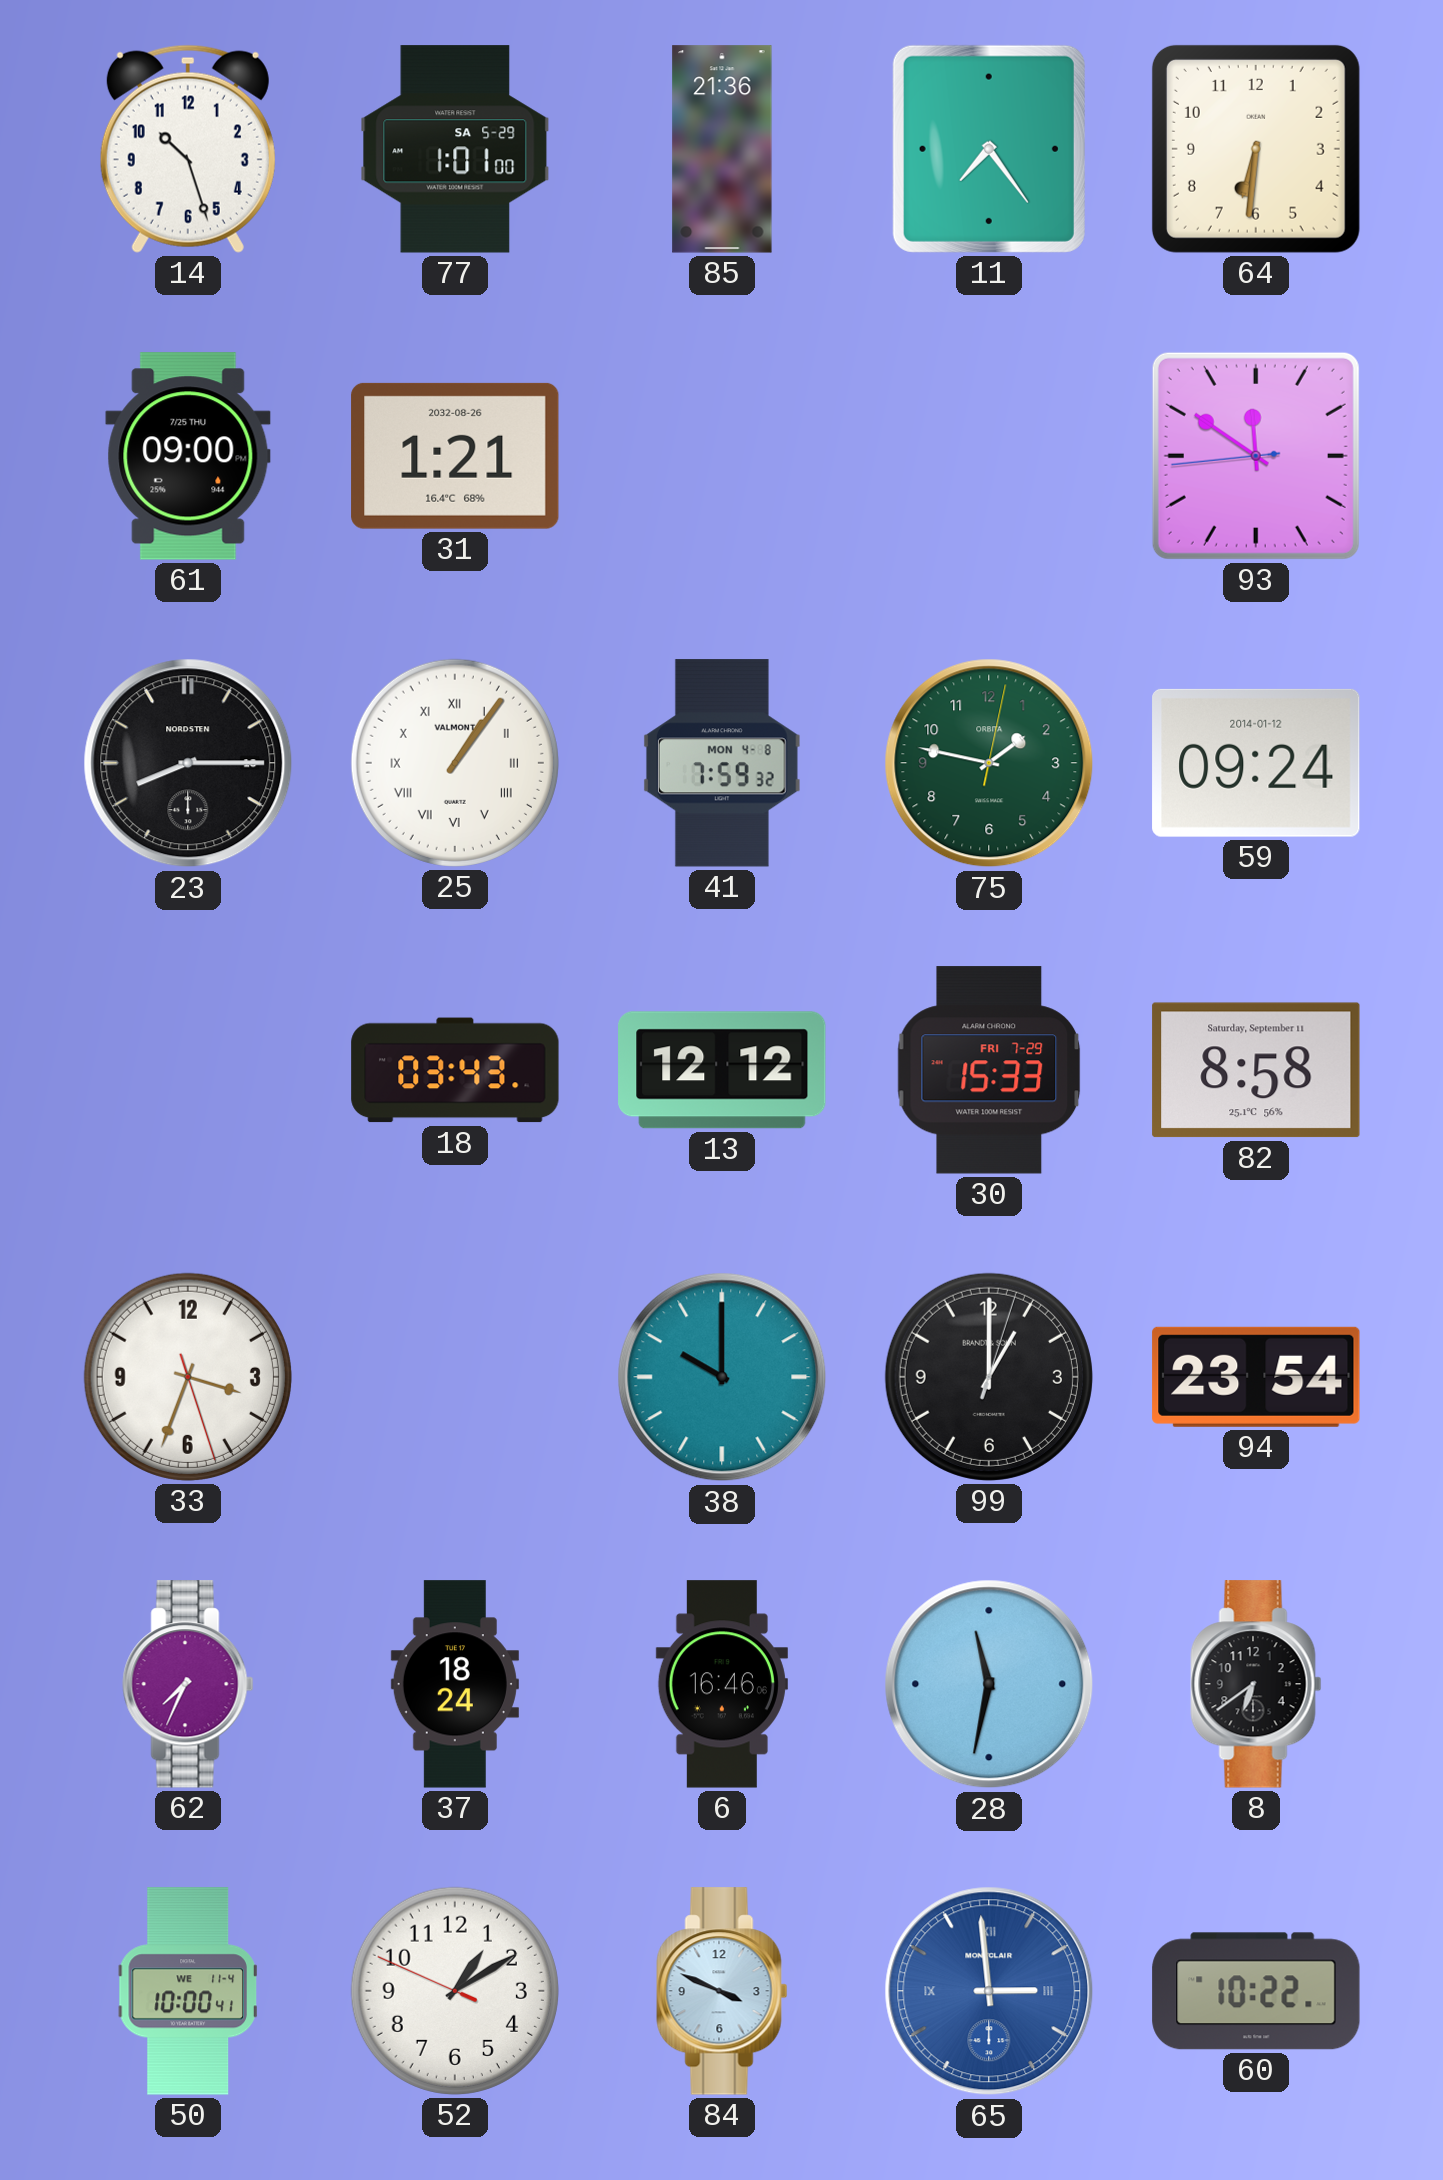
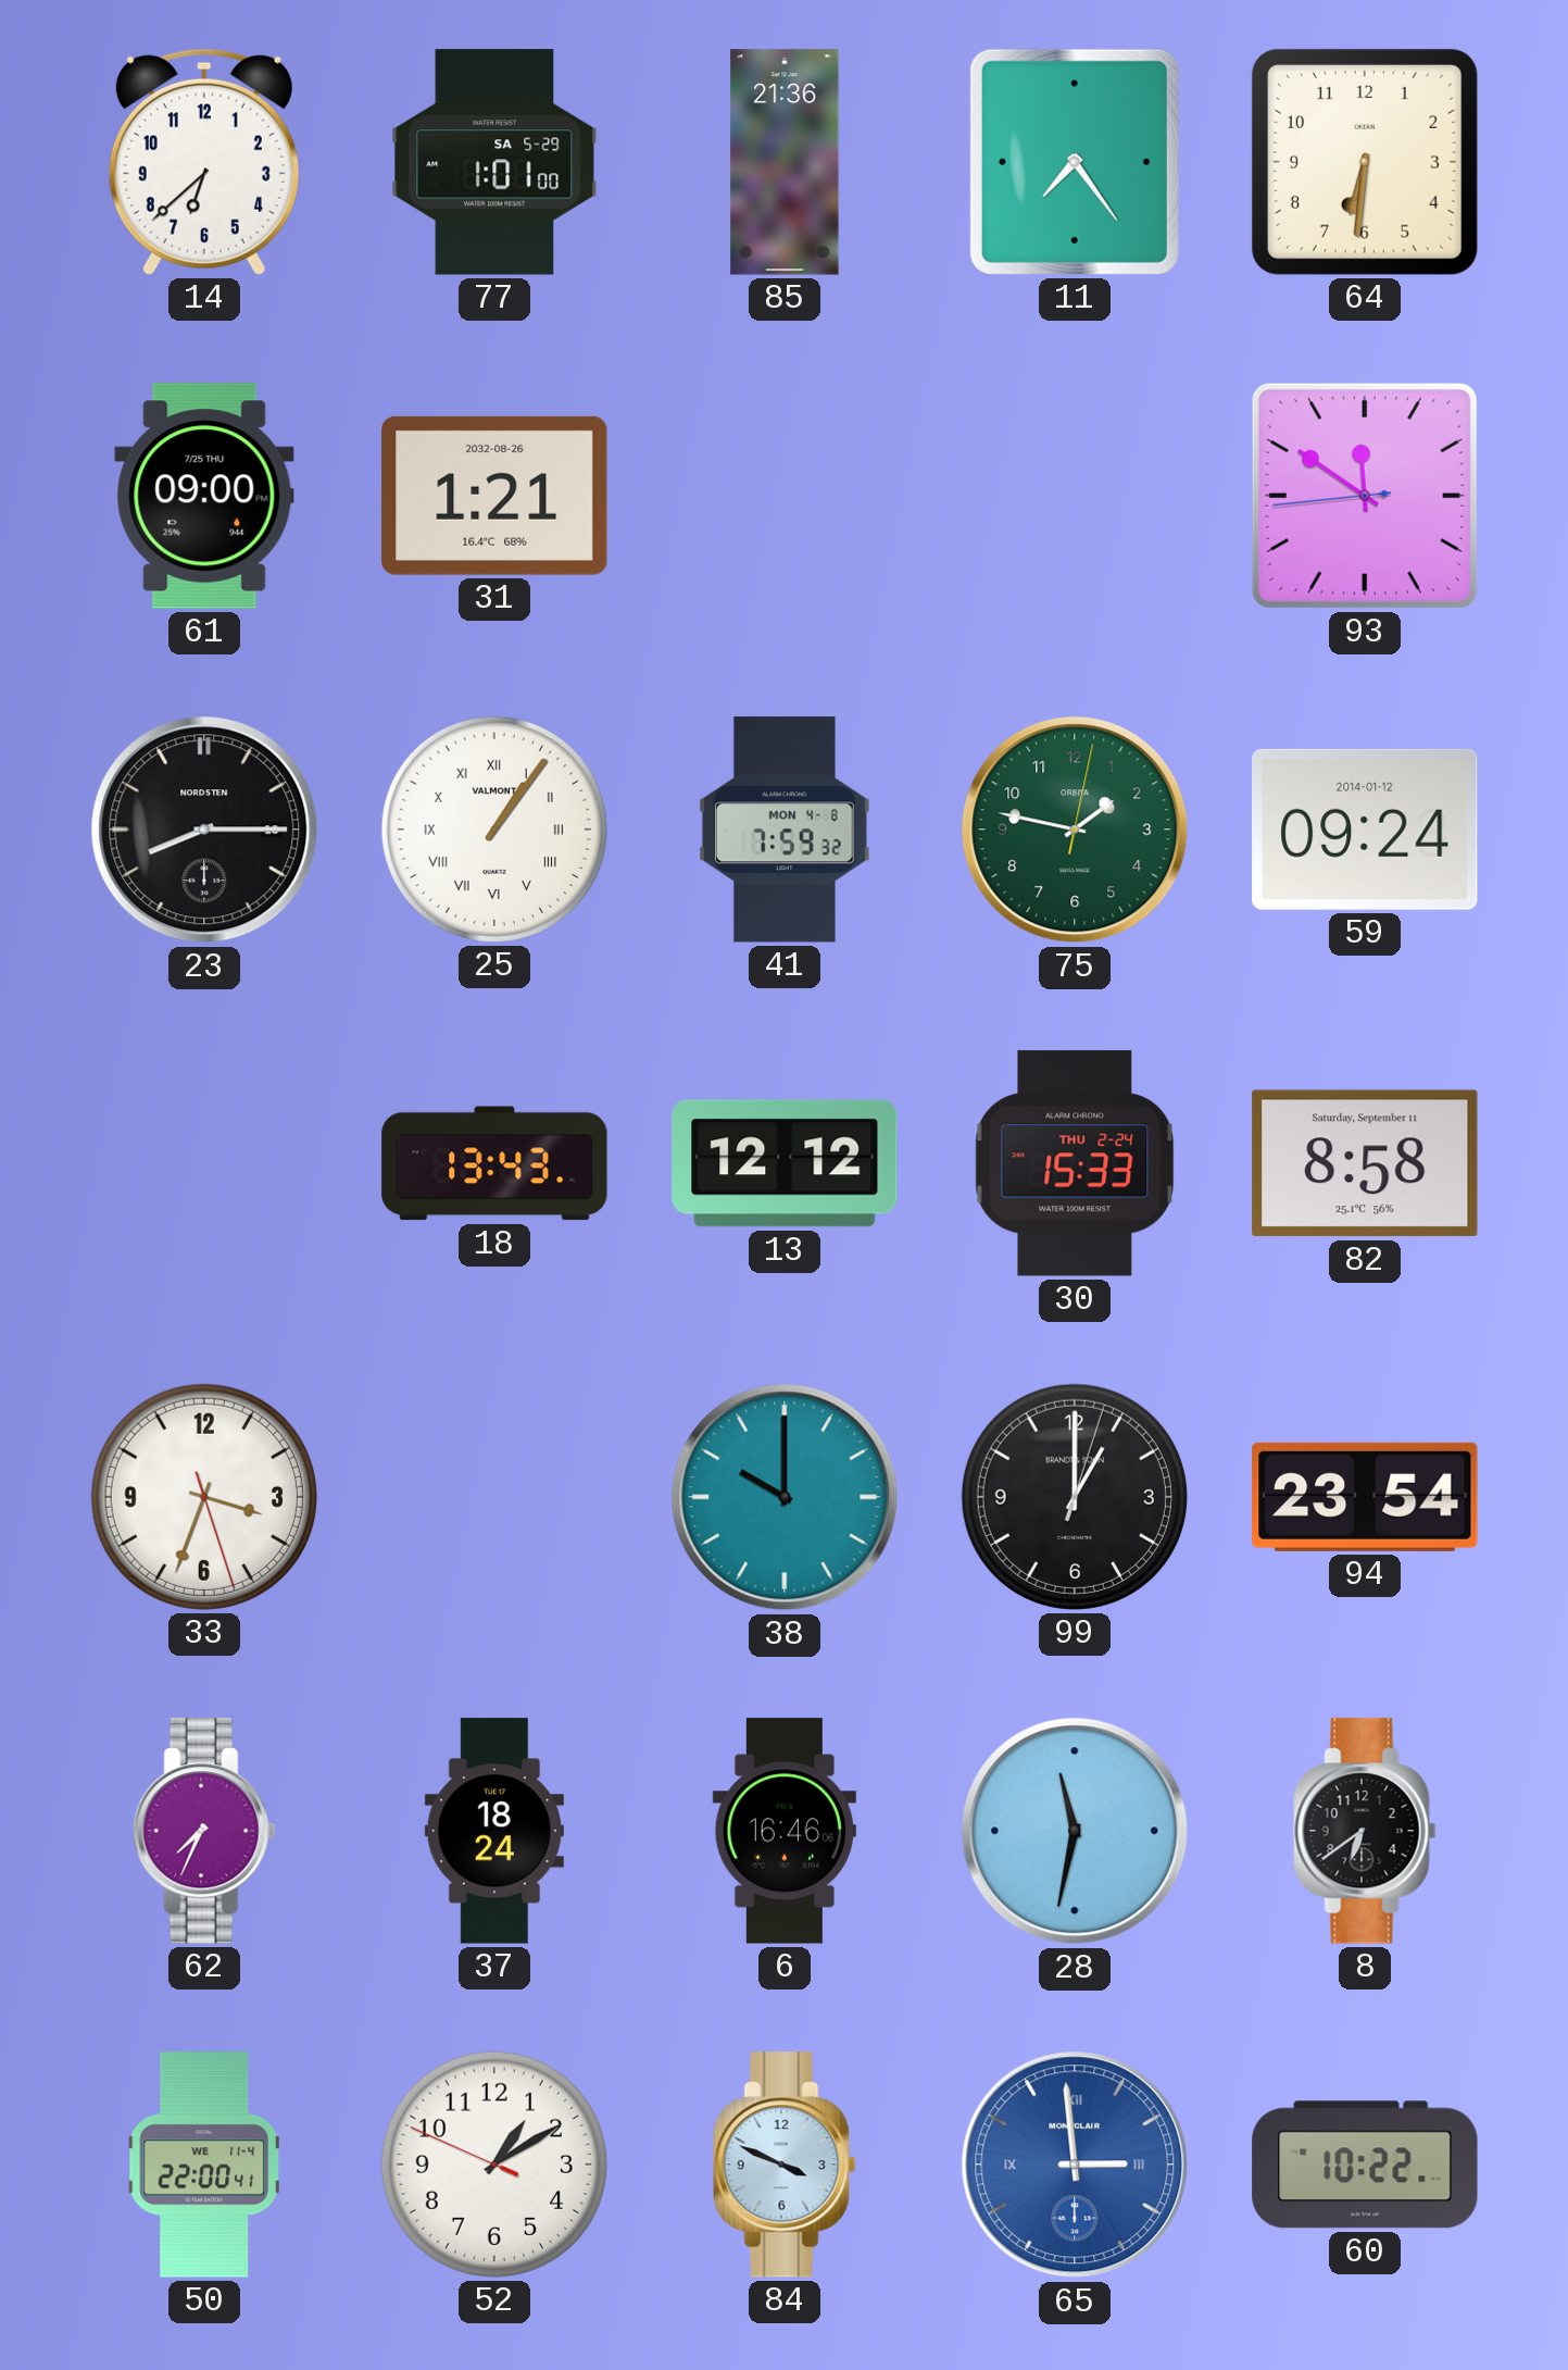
14: 10:27 -> 6:38
18: 03:43 -> 13:43
30 date: FRI 7-29 -> THU 2-24
50: 10:00 -> 22:00
